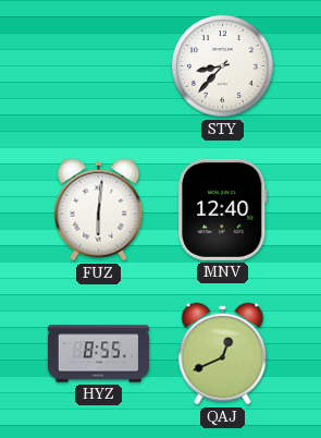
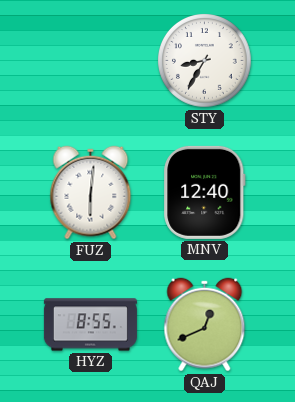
STY: 8:37 -> 8:35
